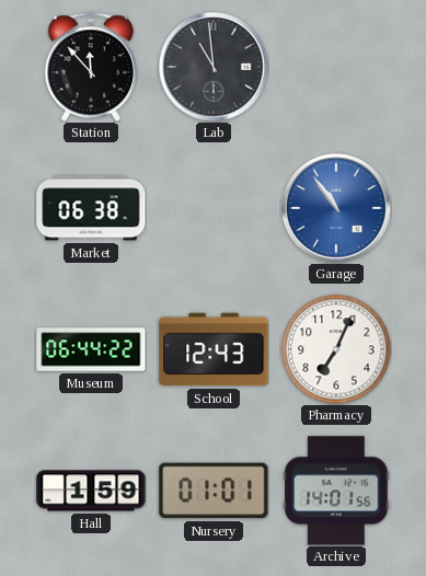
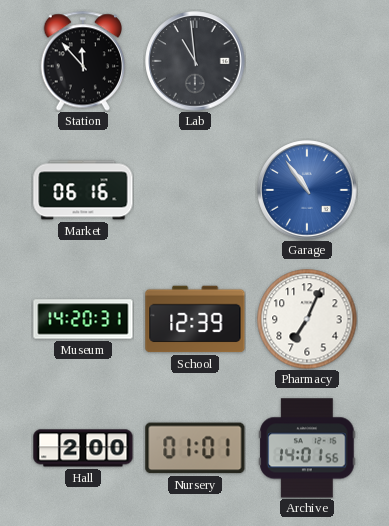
Market: 06:38 -> 06:16
Museum: 06:44 -> 14:20
School: 12:43 -> 12:39
Hall: 1:59 -> 2:00
